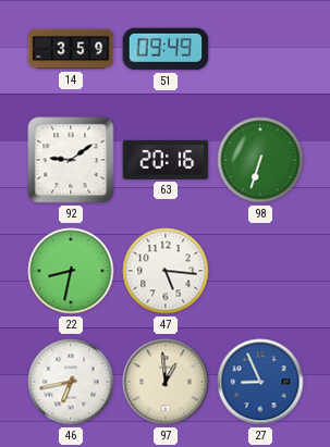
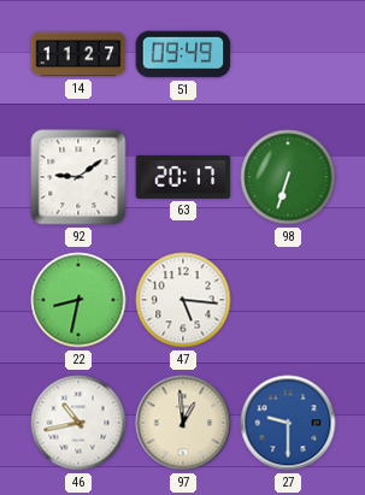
14: 3:59 -> 11:27
63: 20:16 -> 20:17
46: 6:43 -> 10:43
27: 8:56 -> 9:30
